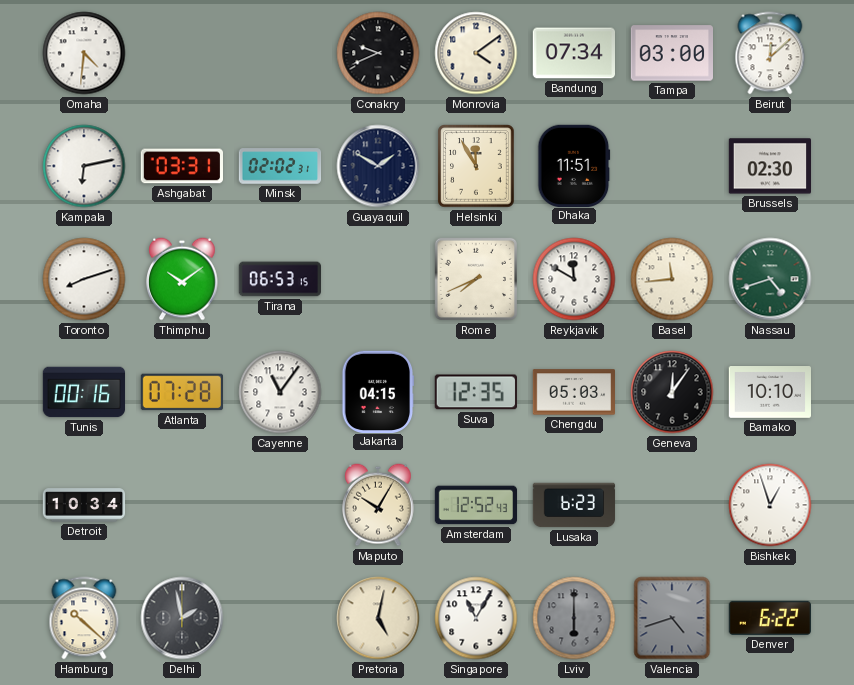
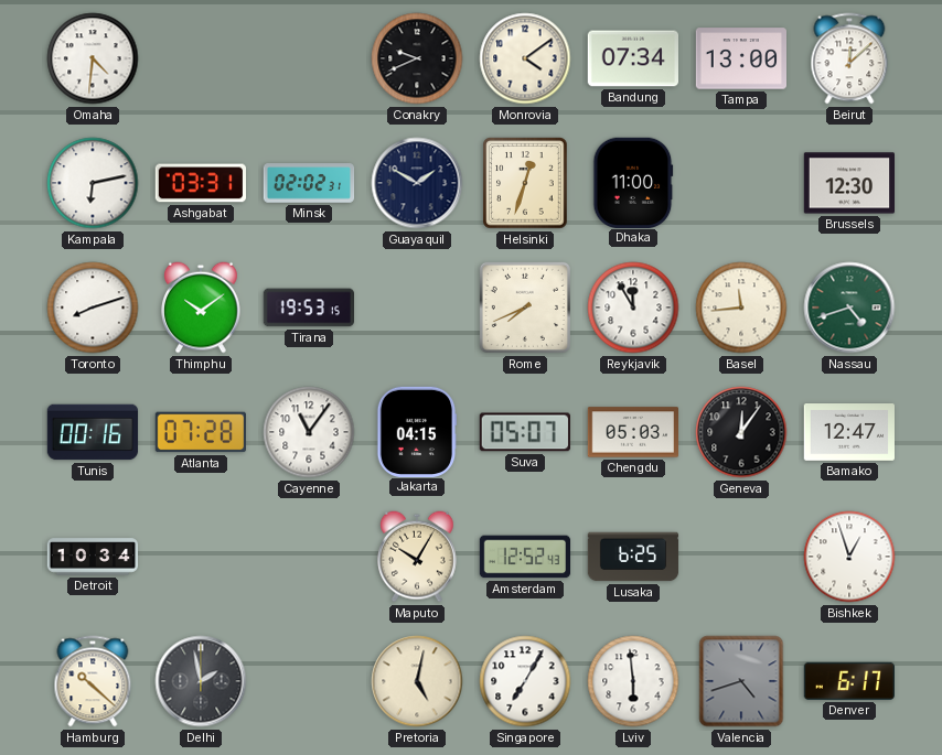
Tampa: 03:00 -> 13:00
Helsinki: 11:55 -> 12:33
Dhaka: 11:51 -> 11:00
Brussels: 02:30 -> 12:30
Tirana: 06:53 -> 19:53
Reykjavik: 11:50 -> 11:55
Suva: 12:35 -> 05:07
Bamako: 10:10 -> 12:47
Lusaka: 6:23 -> 6:25
Singapore: 11:05 -> 7:05
Lviv: 6:00 -> 5:59
Lviv dial: grey -> white
Denver: 6:22 -> 6:17
